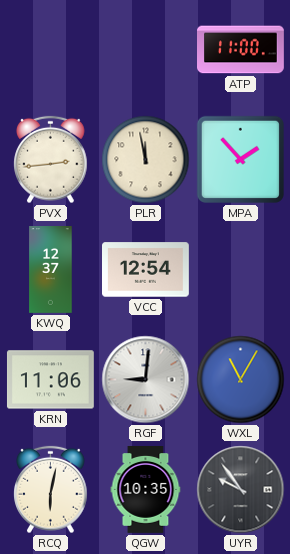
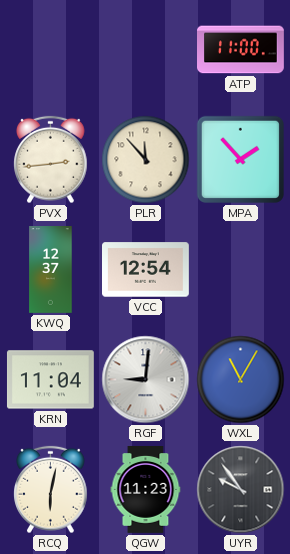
PLR: 11:58 -> 11:53
KRN: 11:06 -> 11:04
QGW: 10:35 -> 11:23
